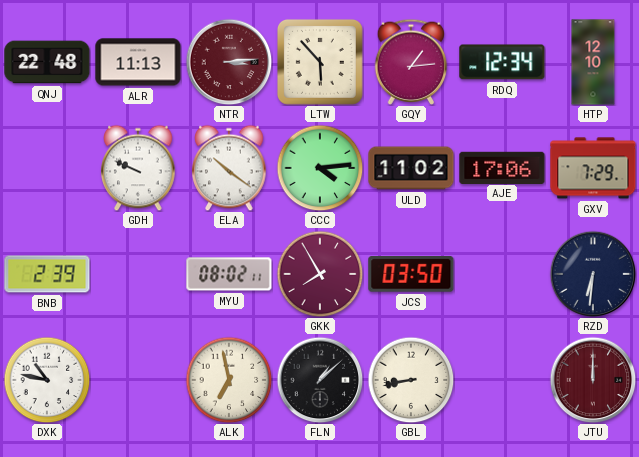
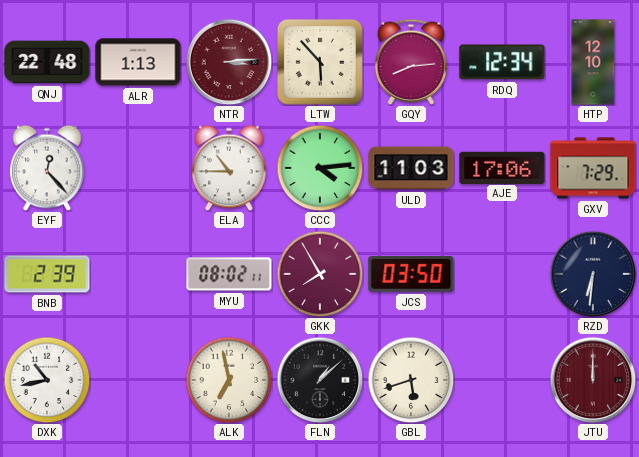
ALR: 11:13 -> 1:13
GQY: 1:14 -> 8:14
EYF: none -> 12:23
GDH: 9:49 -> none
ELA: 10:21 -> 10:45
ULD: 11:02 -> 11:03
DXK: 10:47 -> 10:43
GBL: 8:43 -> 5:42
